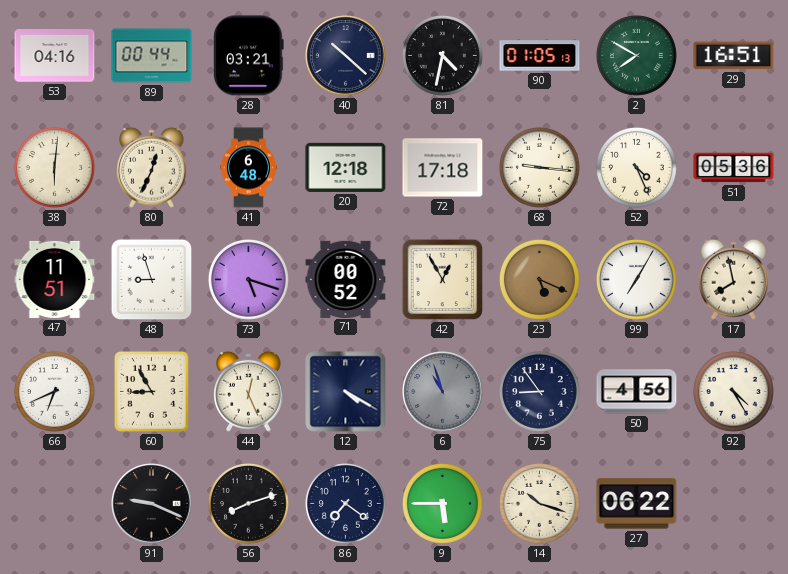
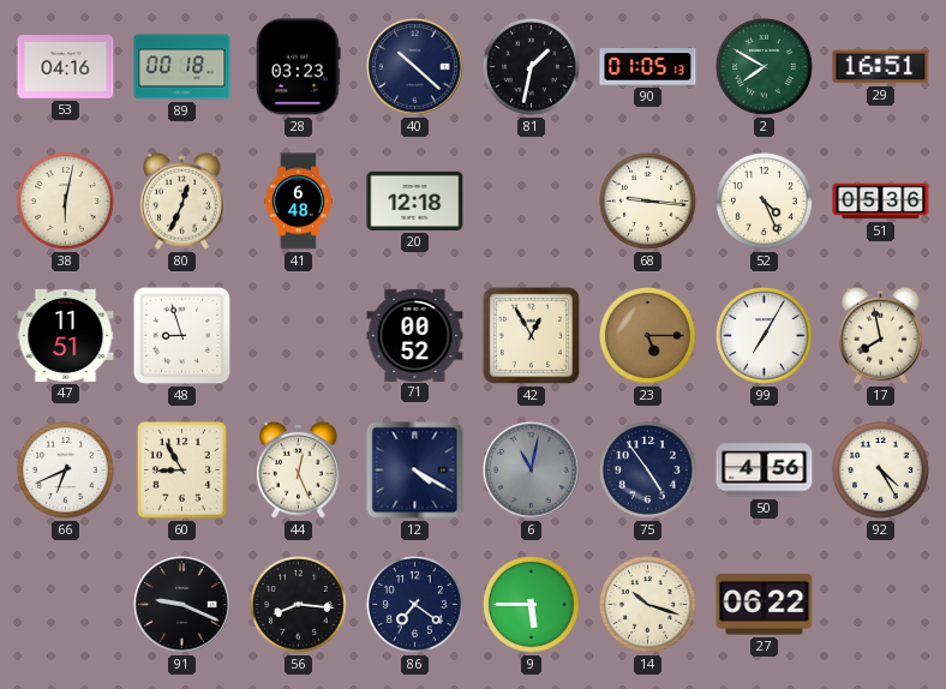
89: 00:44 -> 00:18
28: 03:21 -> 03:23
81: 4:32 -> 1:32
38: 6:01 -> 6:02
72: 17:18 -> none
73: 5:18 -> none
23: 5:19 -> 5:15
6: 10:57 -> 11:02
75: 8:54 -> 4:54
56: 8:12 -> 8:16
